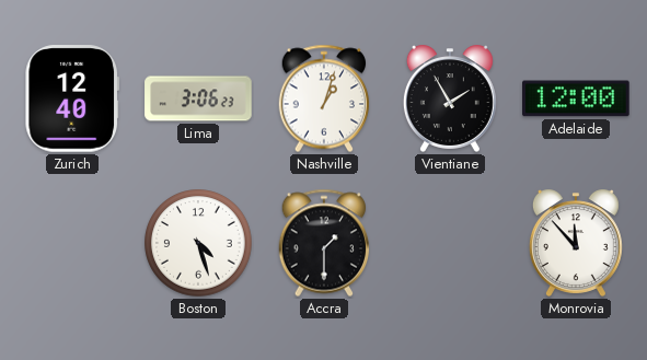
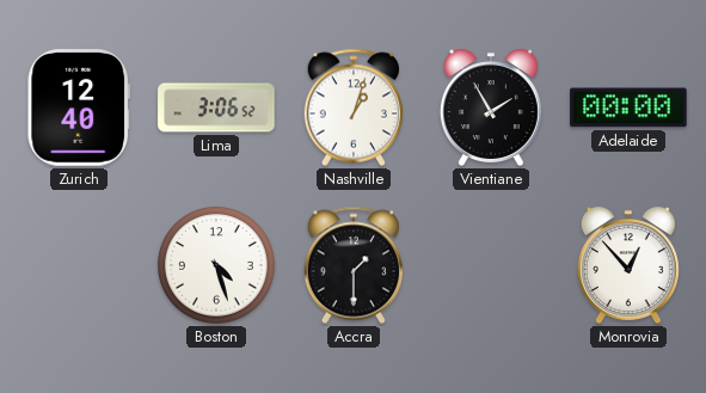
Lima: 3:06:23 -> 3:06:52
Adelaide: 12:00 -> 00:00
Monrovia: 11:53 -> 12:53
